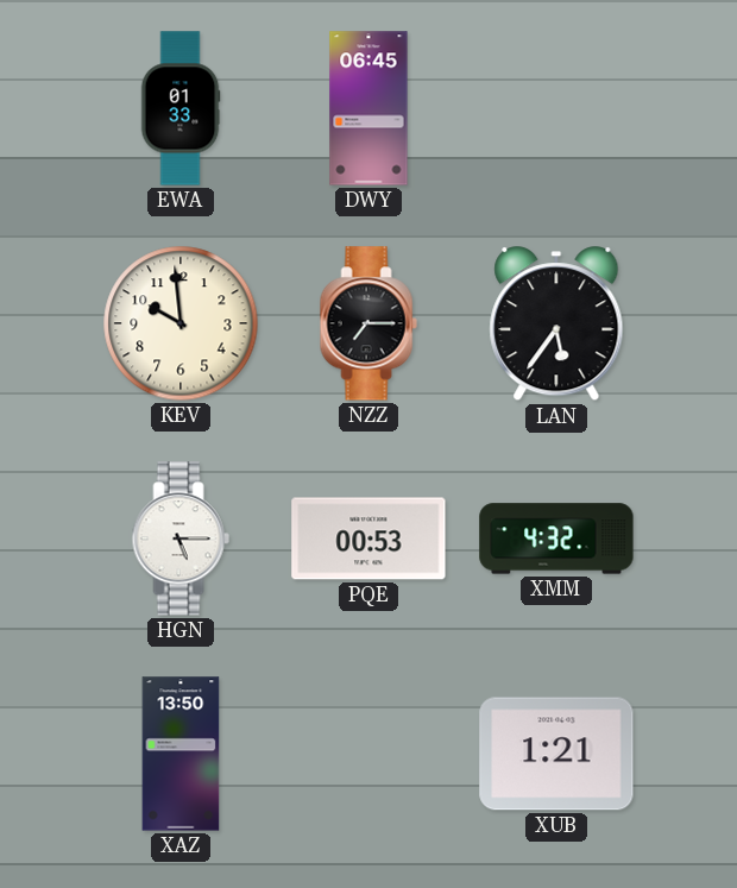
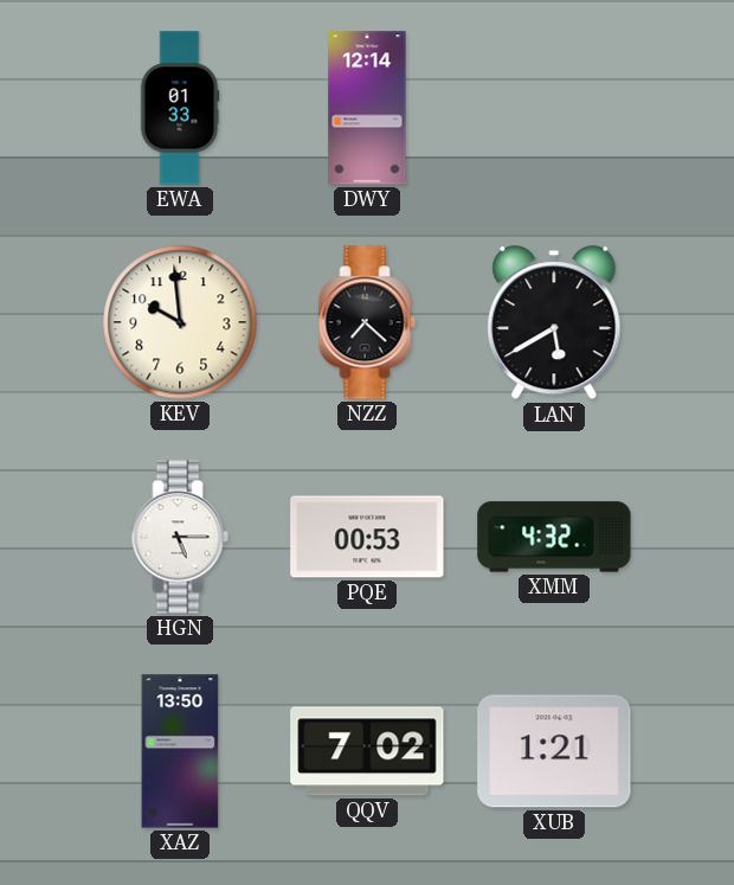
DWY: 06:45 -> 12:14
NZZ: 7:15 -> 7:22
LAN: 5:36 -> 5:40
QQV: none -> 7:02
